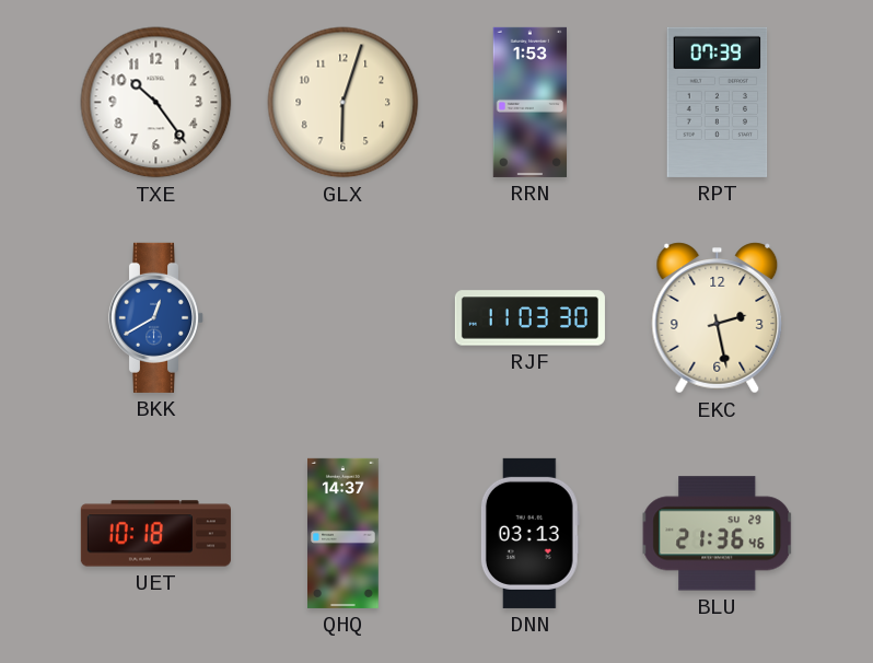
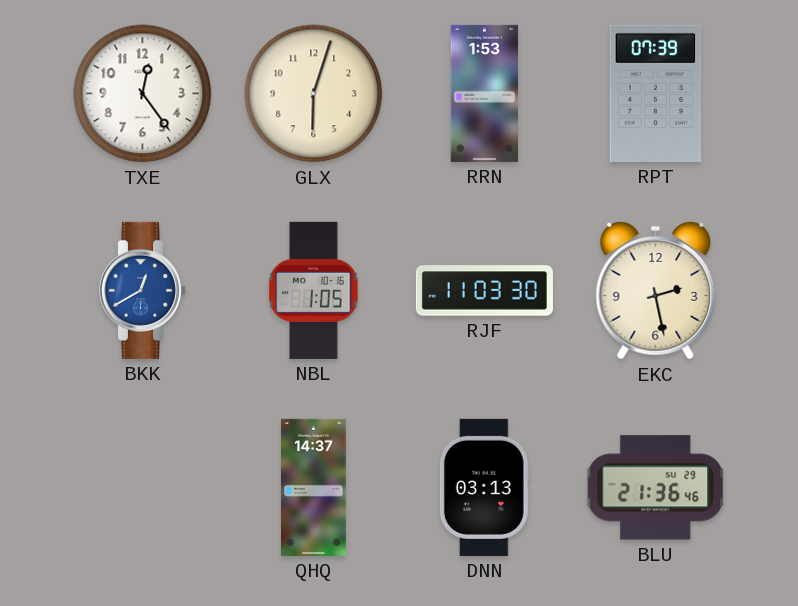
TXE: 10:24 -> 12:24
NBL: none -> 1:05
UET: 10:18 -> none
